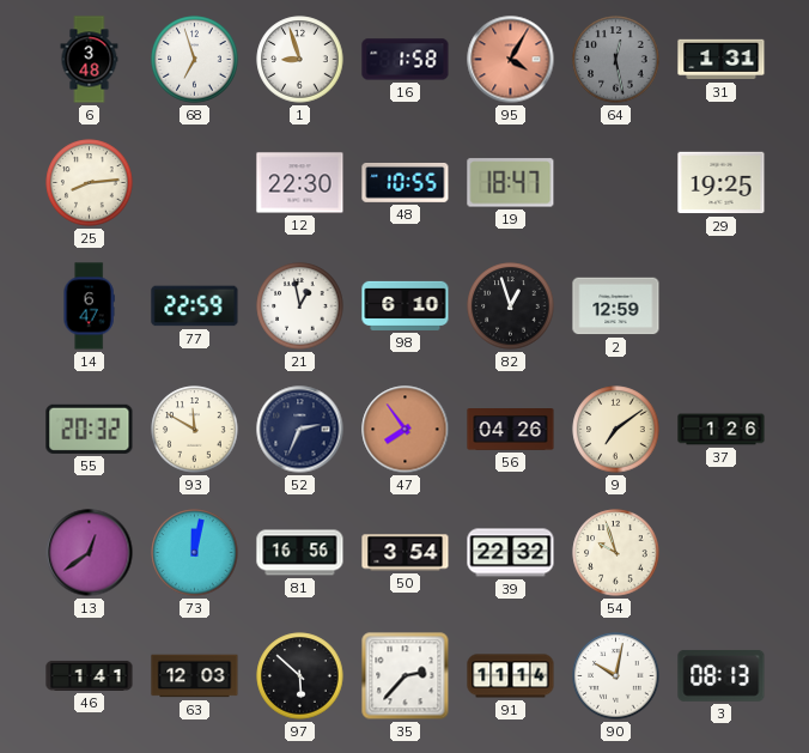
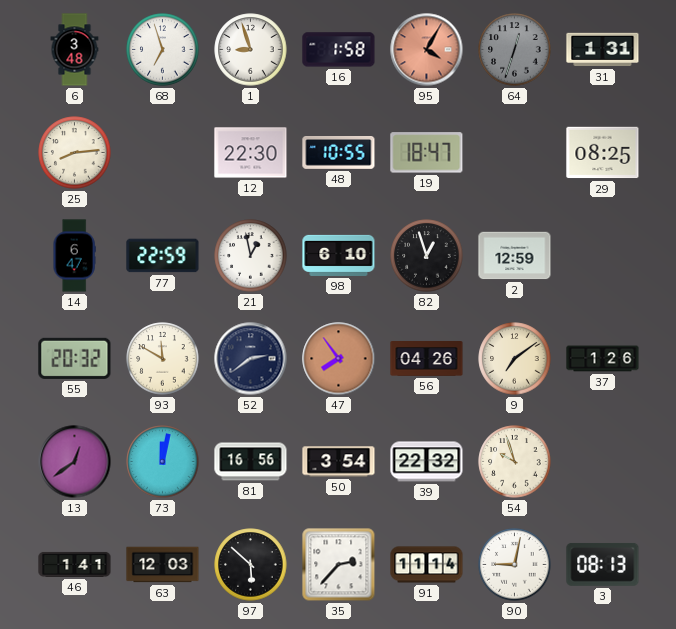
64: 12:28 -> 12:33
29: 19:25 -> 08:25
52: 2:34 -> 2:39
90: 10:02 -> 9:02
